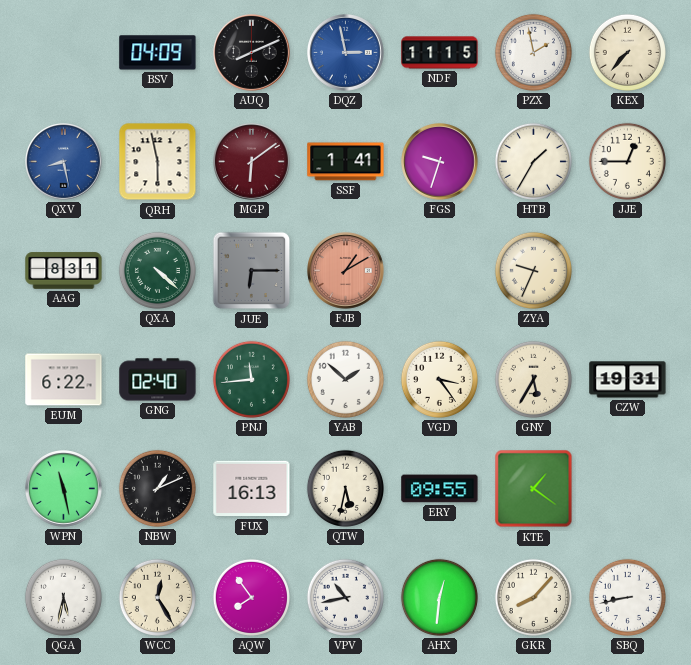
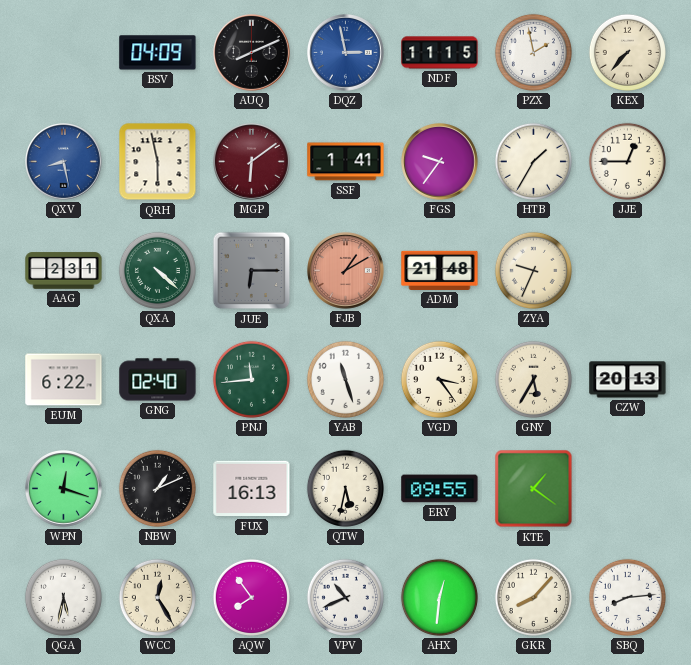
FGS: 9:33 -> 9:36
AAG: 8:31 -> 2:31
ADM: none -> 21:48
YAB: 1:52 -> 11:27
CZW: 19:31 -> 20:13
WPN: 11:28 -> 12:18
VPV: 10:43 -> 10:41
SBQ: 8:43 -> 8:14
